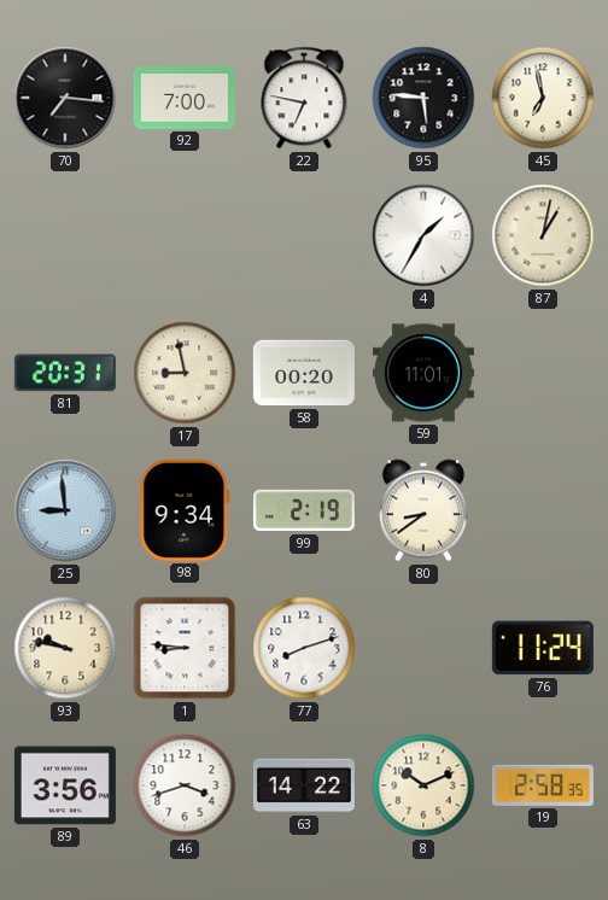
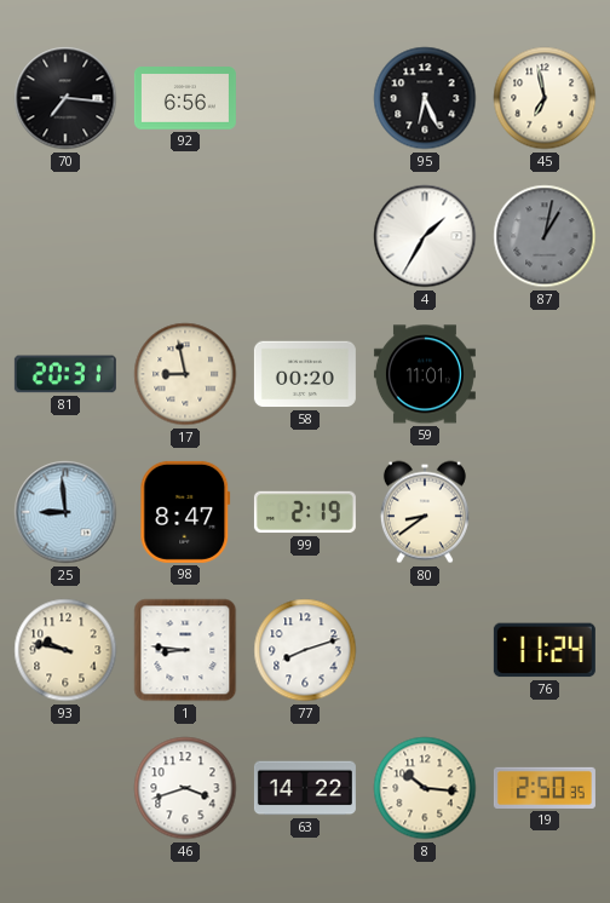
92: 7:00 -> 6:56
22: 6:47 -> none
95: 5:46 -> 6:26
87 dial: cream -> grey
98: 9:34 -> 8:47
89: 3:56 -> none
8: 10:11 -> 10:16
19: 2:58 -> 2:50
